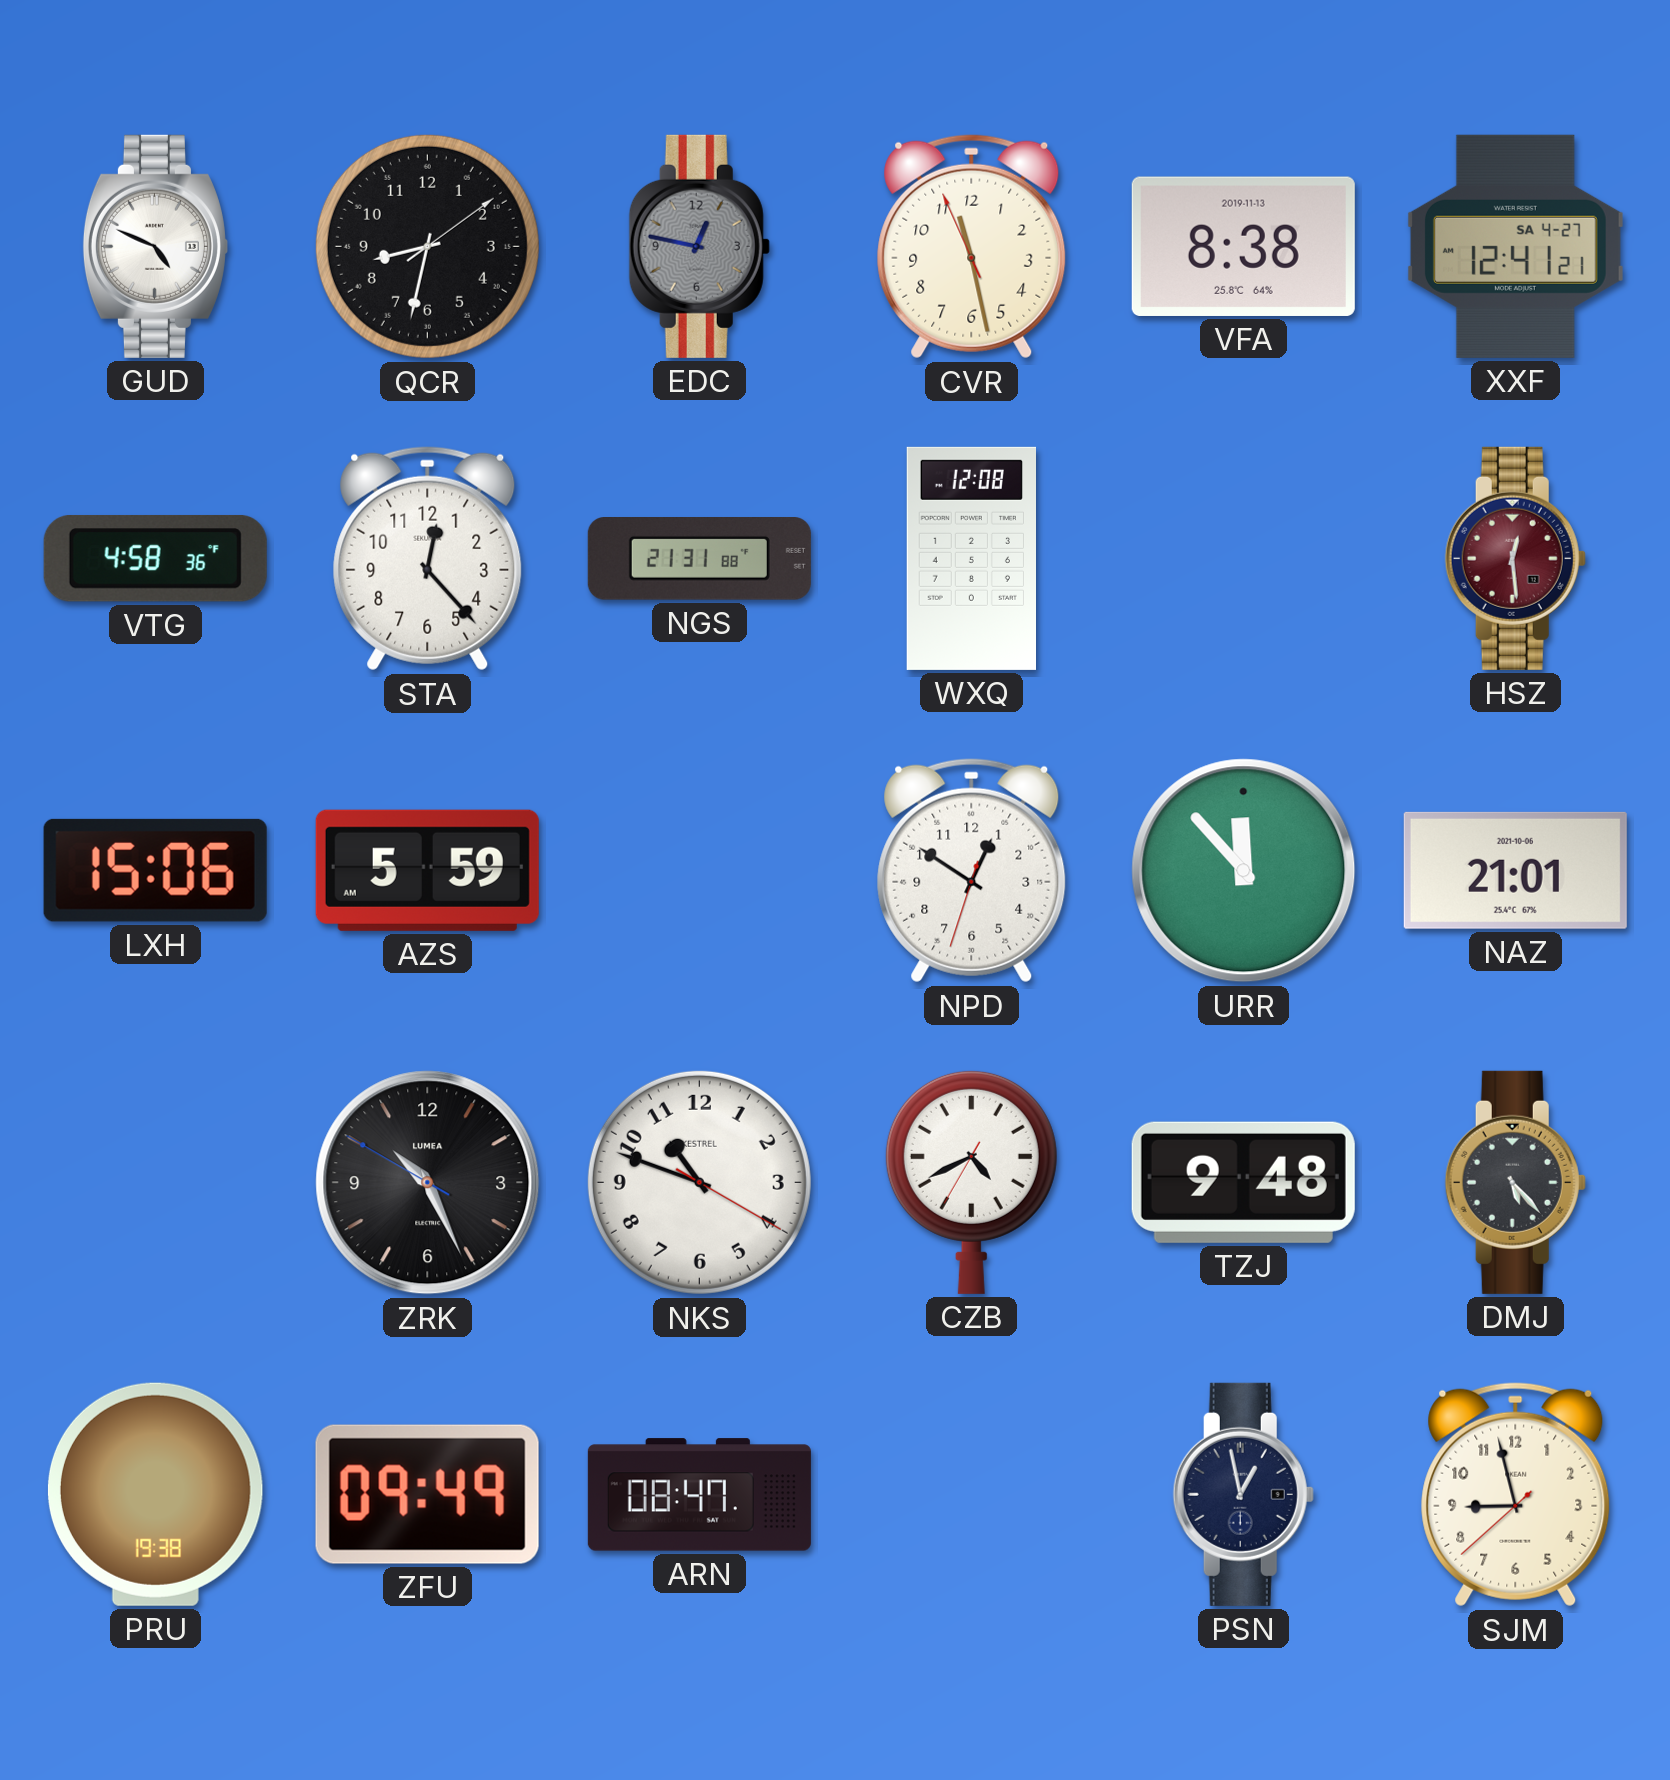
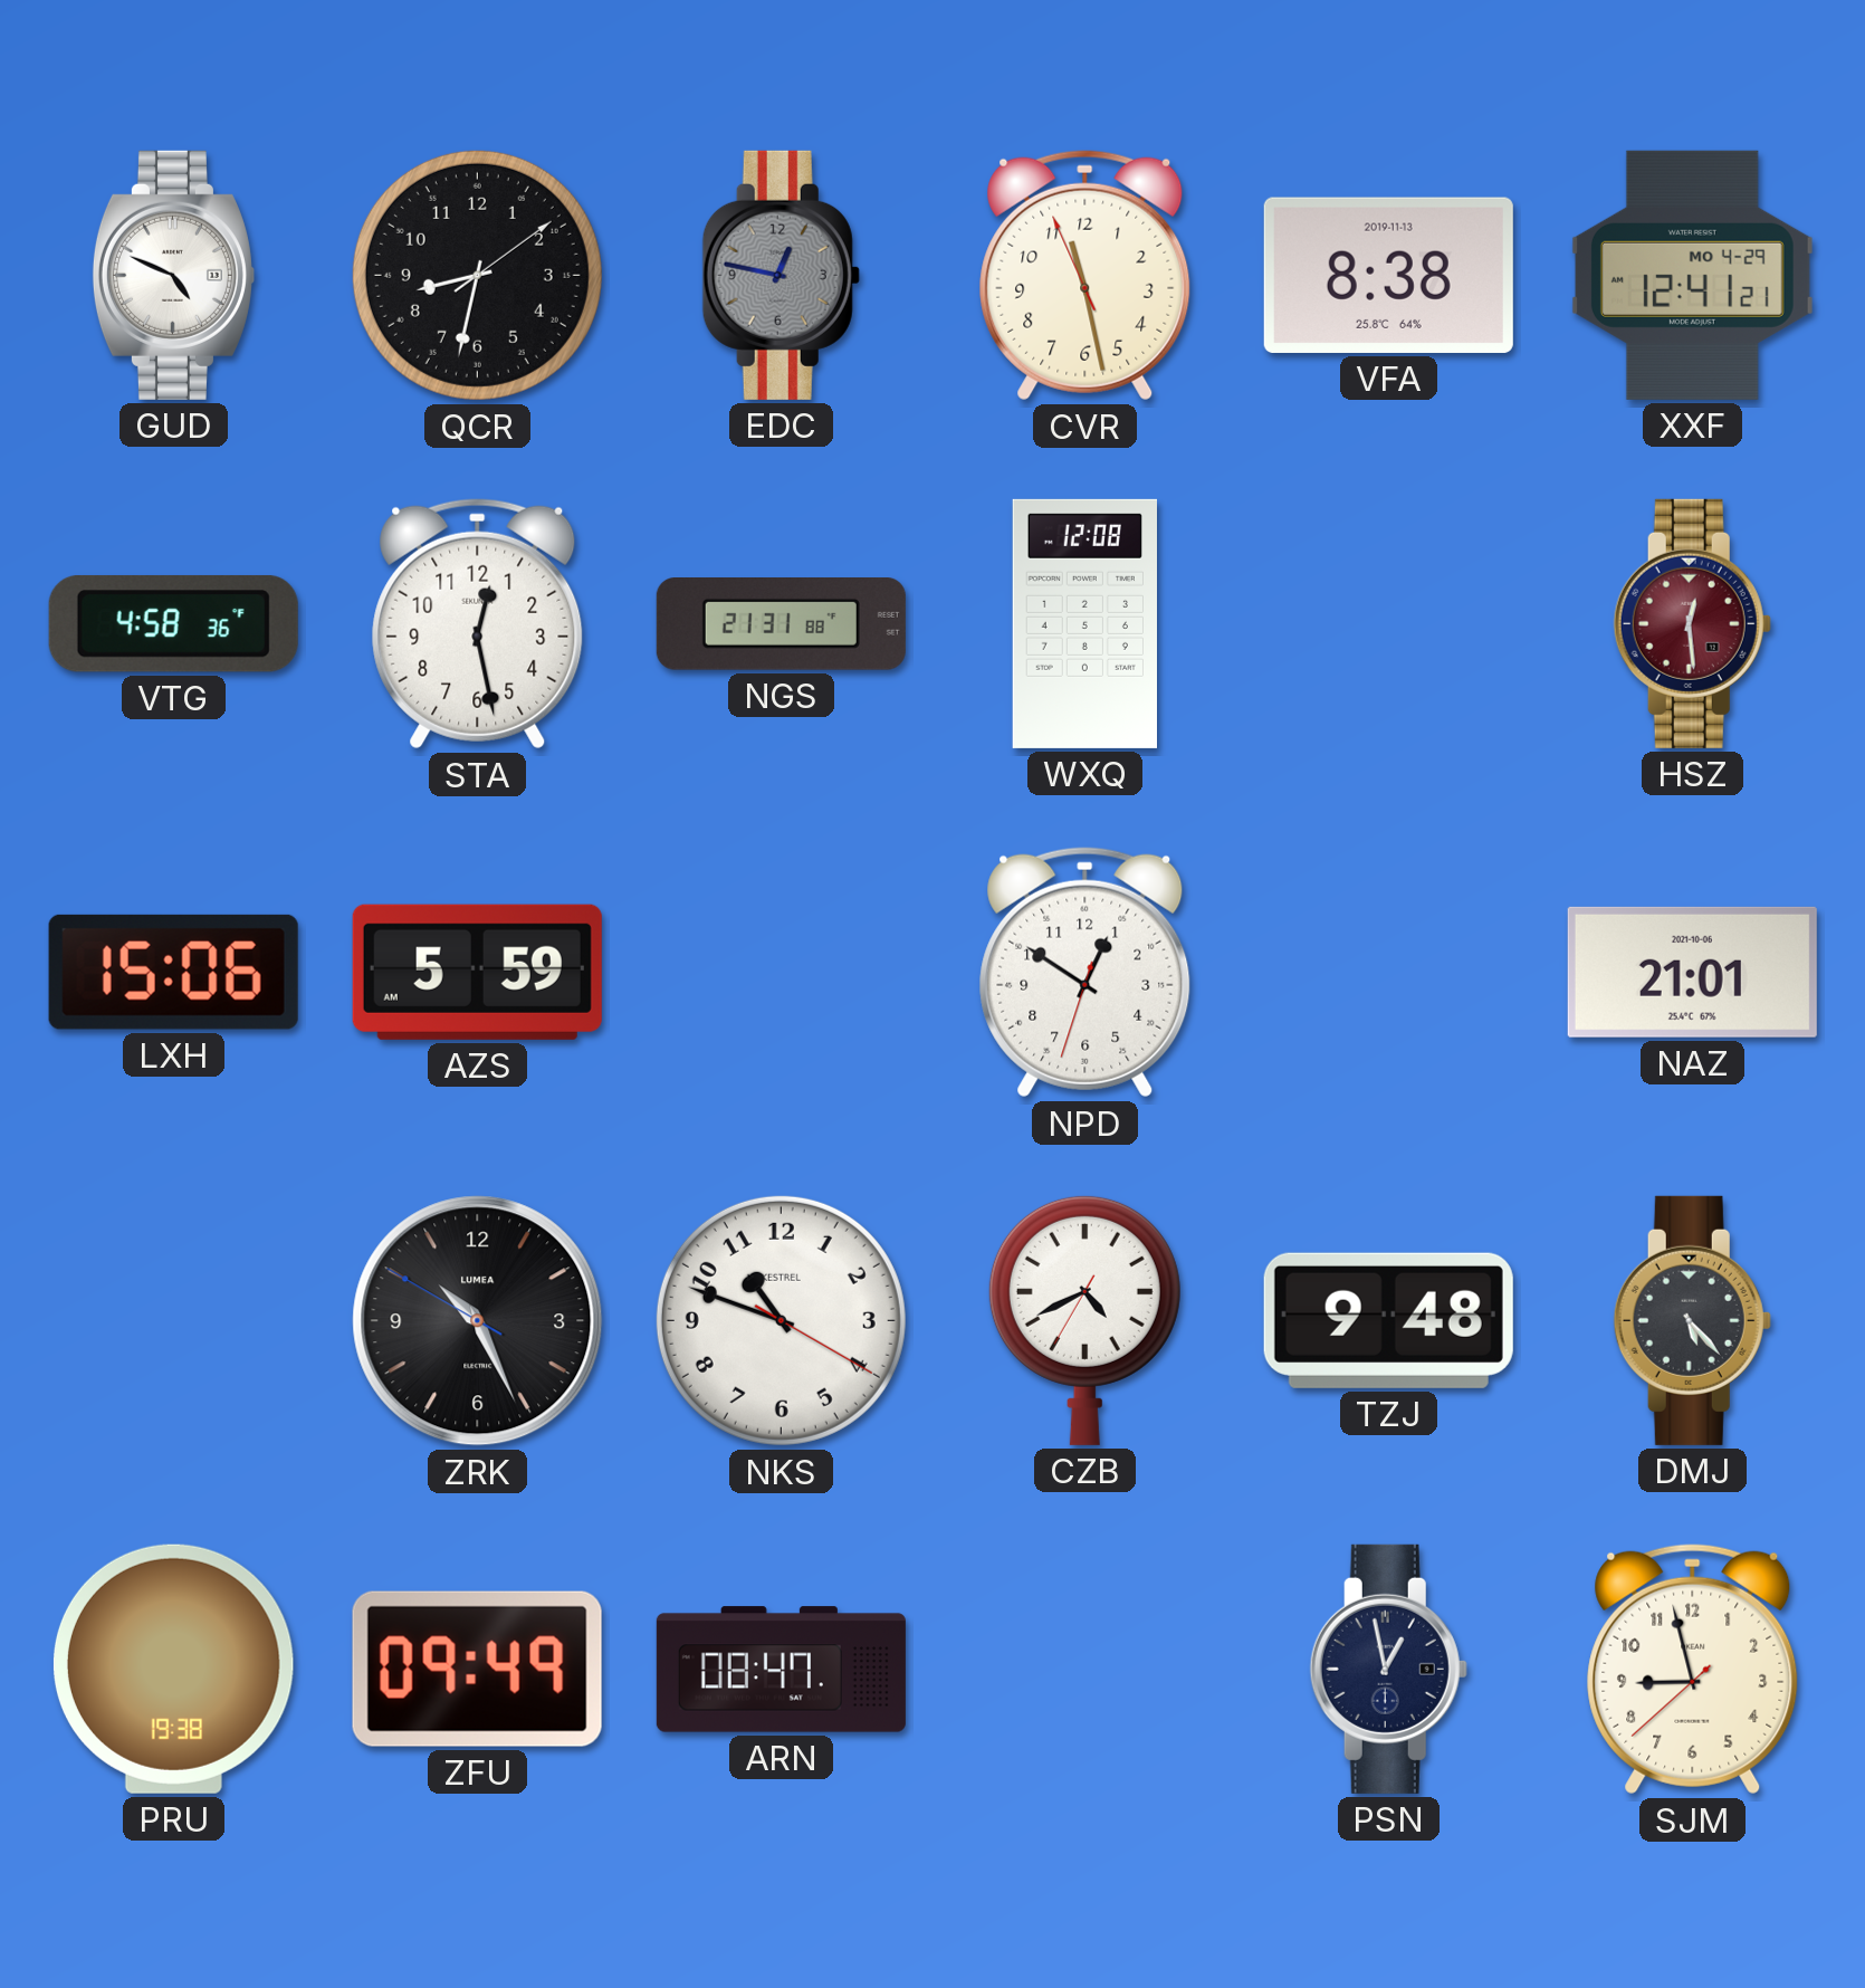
XXF date: SA 4-27 -> MO 4-29
STA: 12:23 -> 12:28
URR: 11:53 -> none
